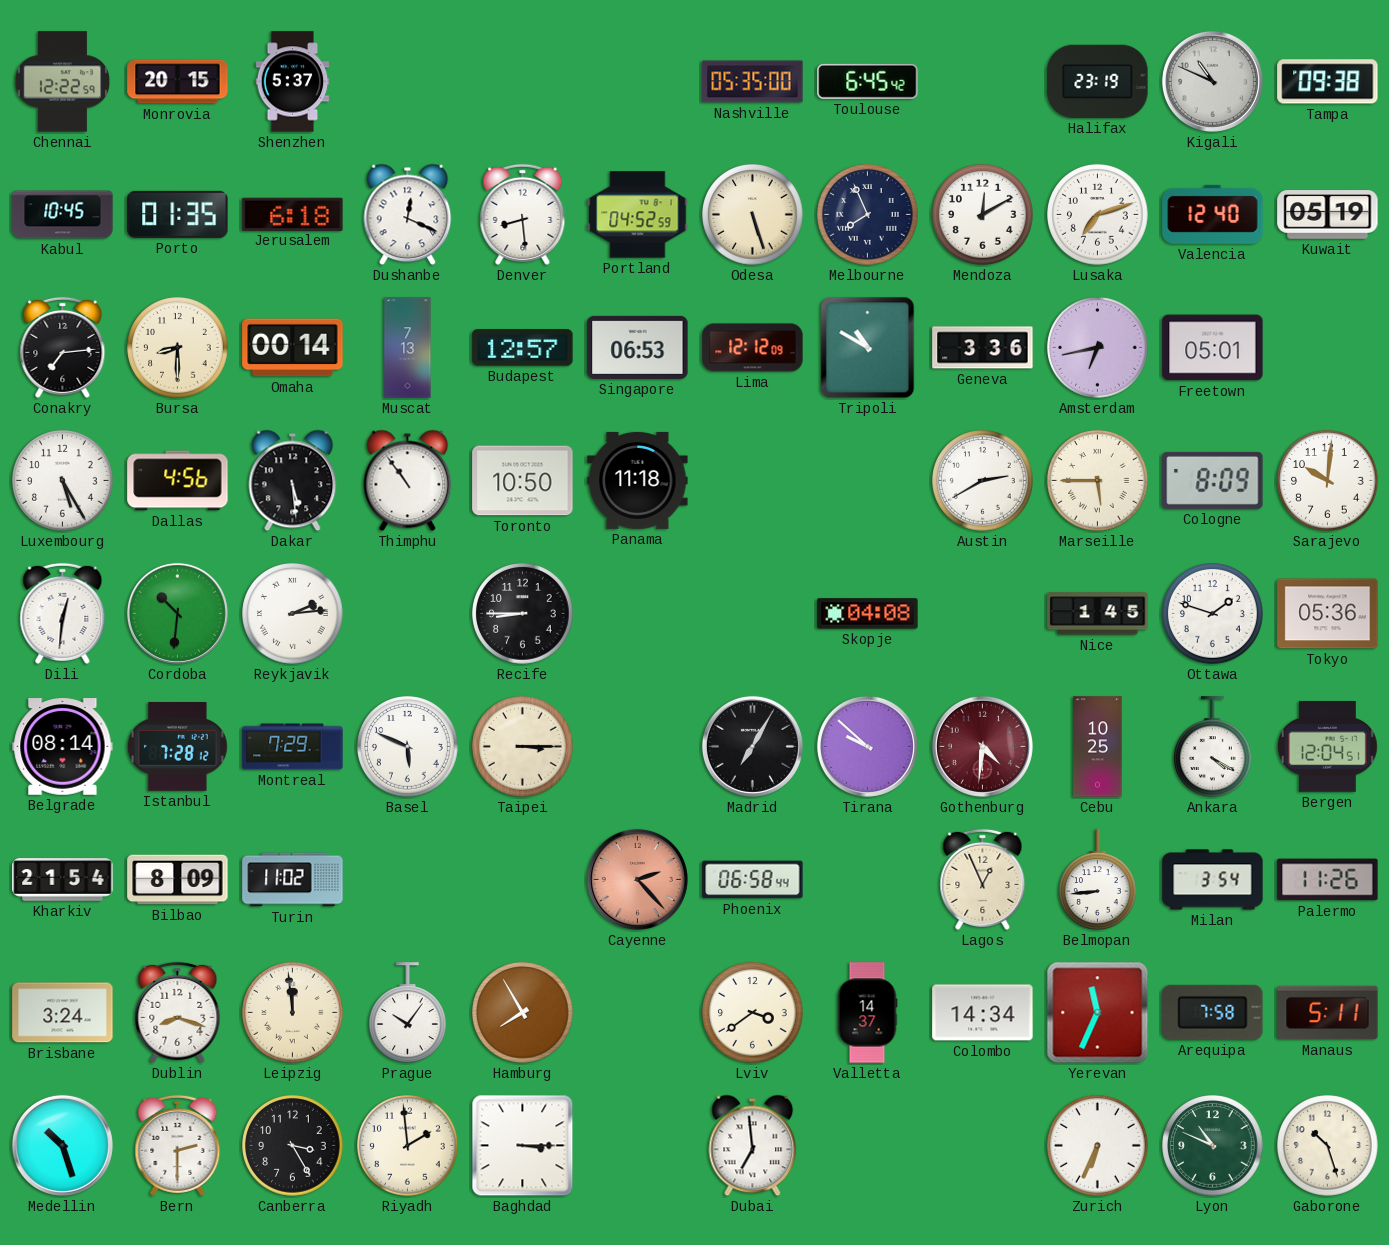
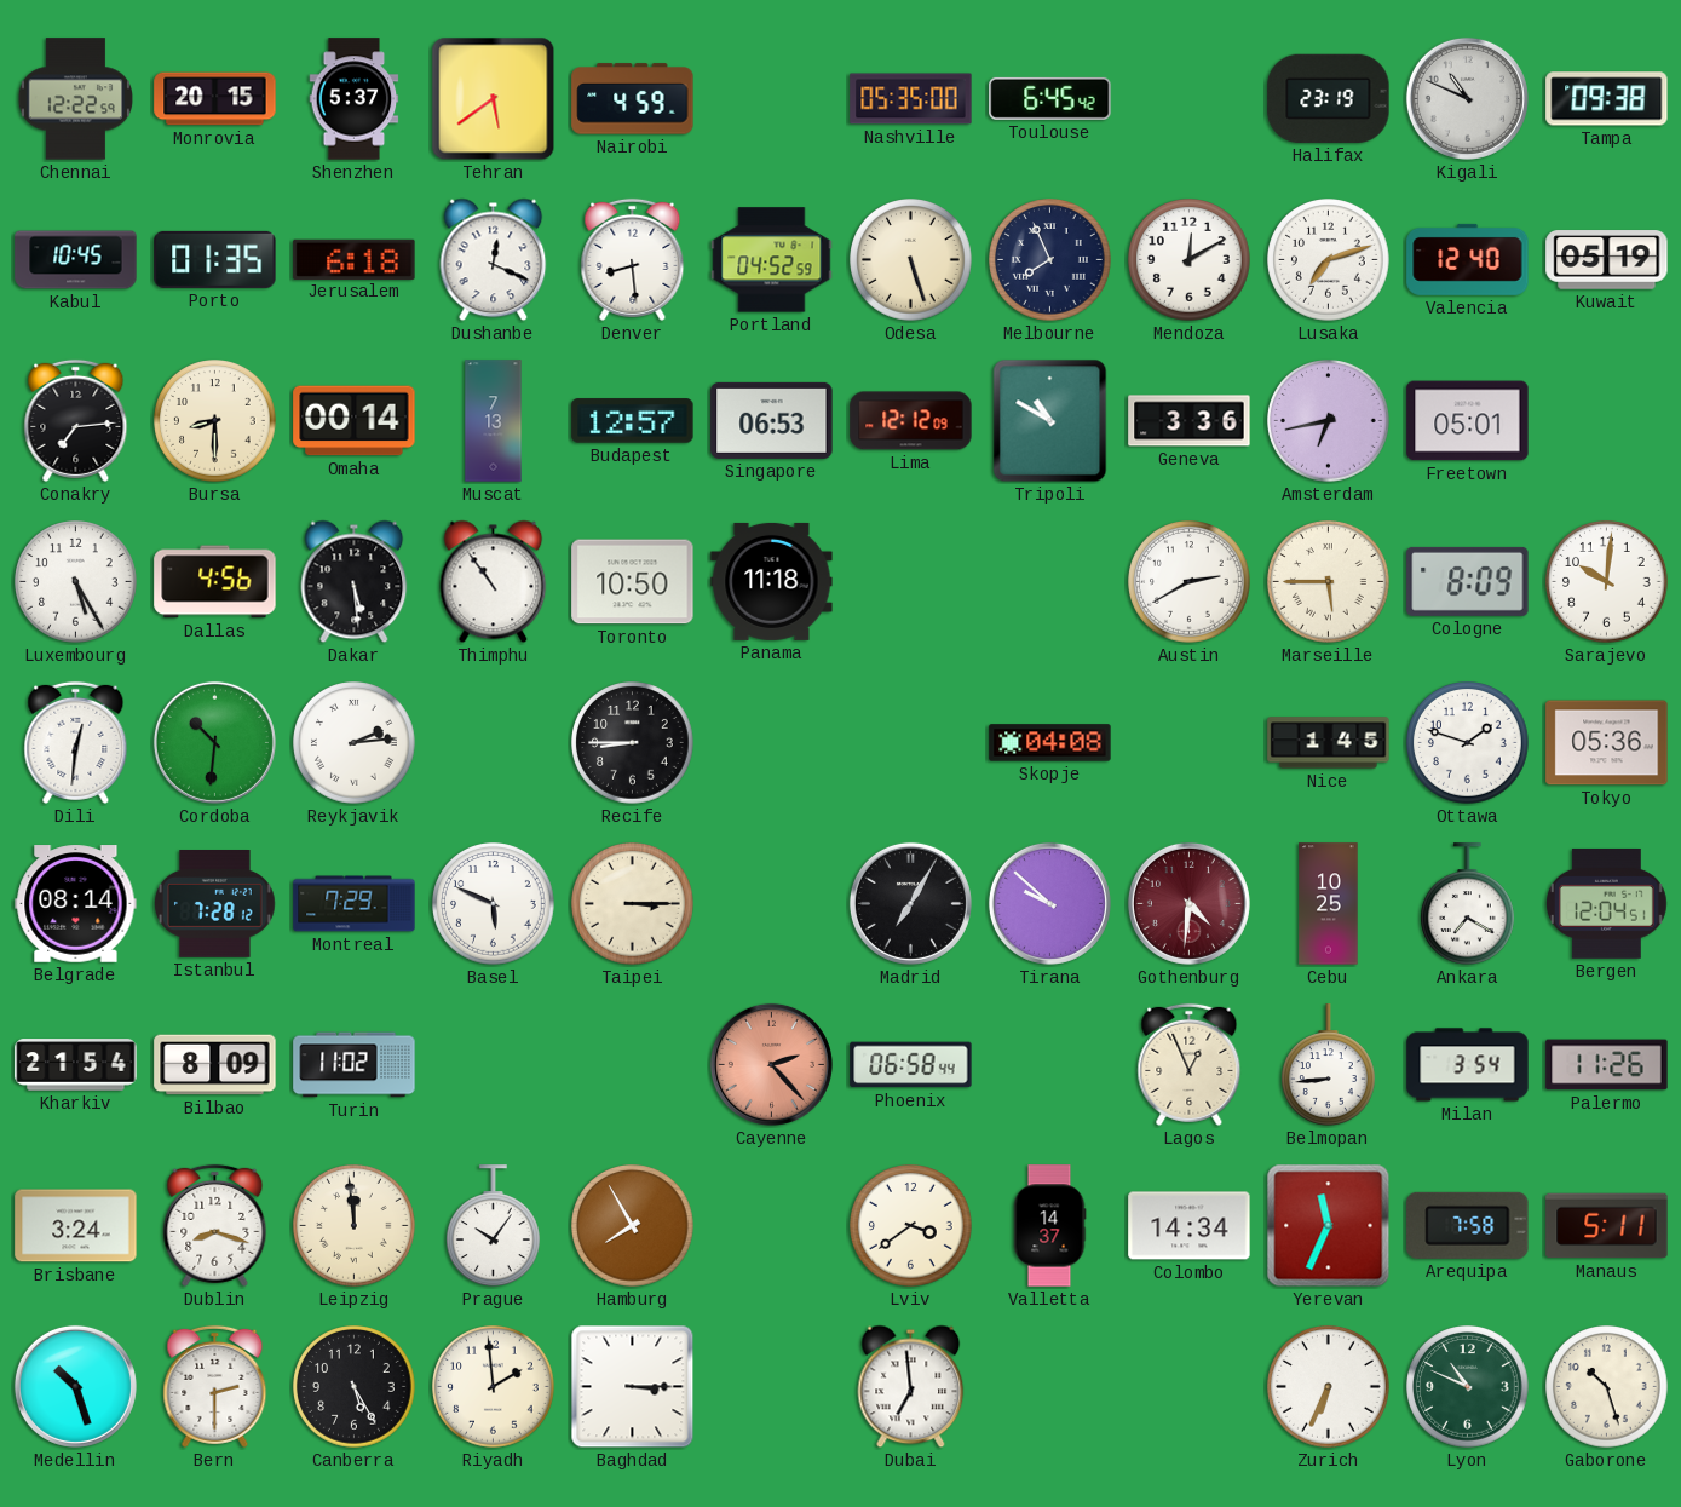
Tehran: none -> 5:39
Nairobi: none -> 4:59
Ankara: 4:20 -> 7:20
Canberra: 3:25 -> 5:25
